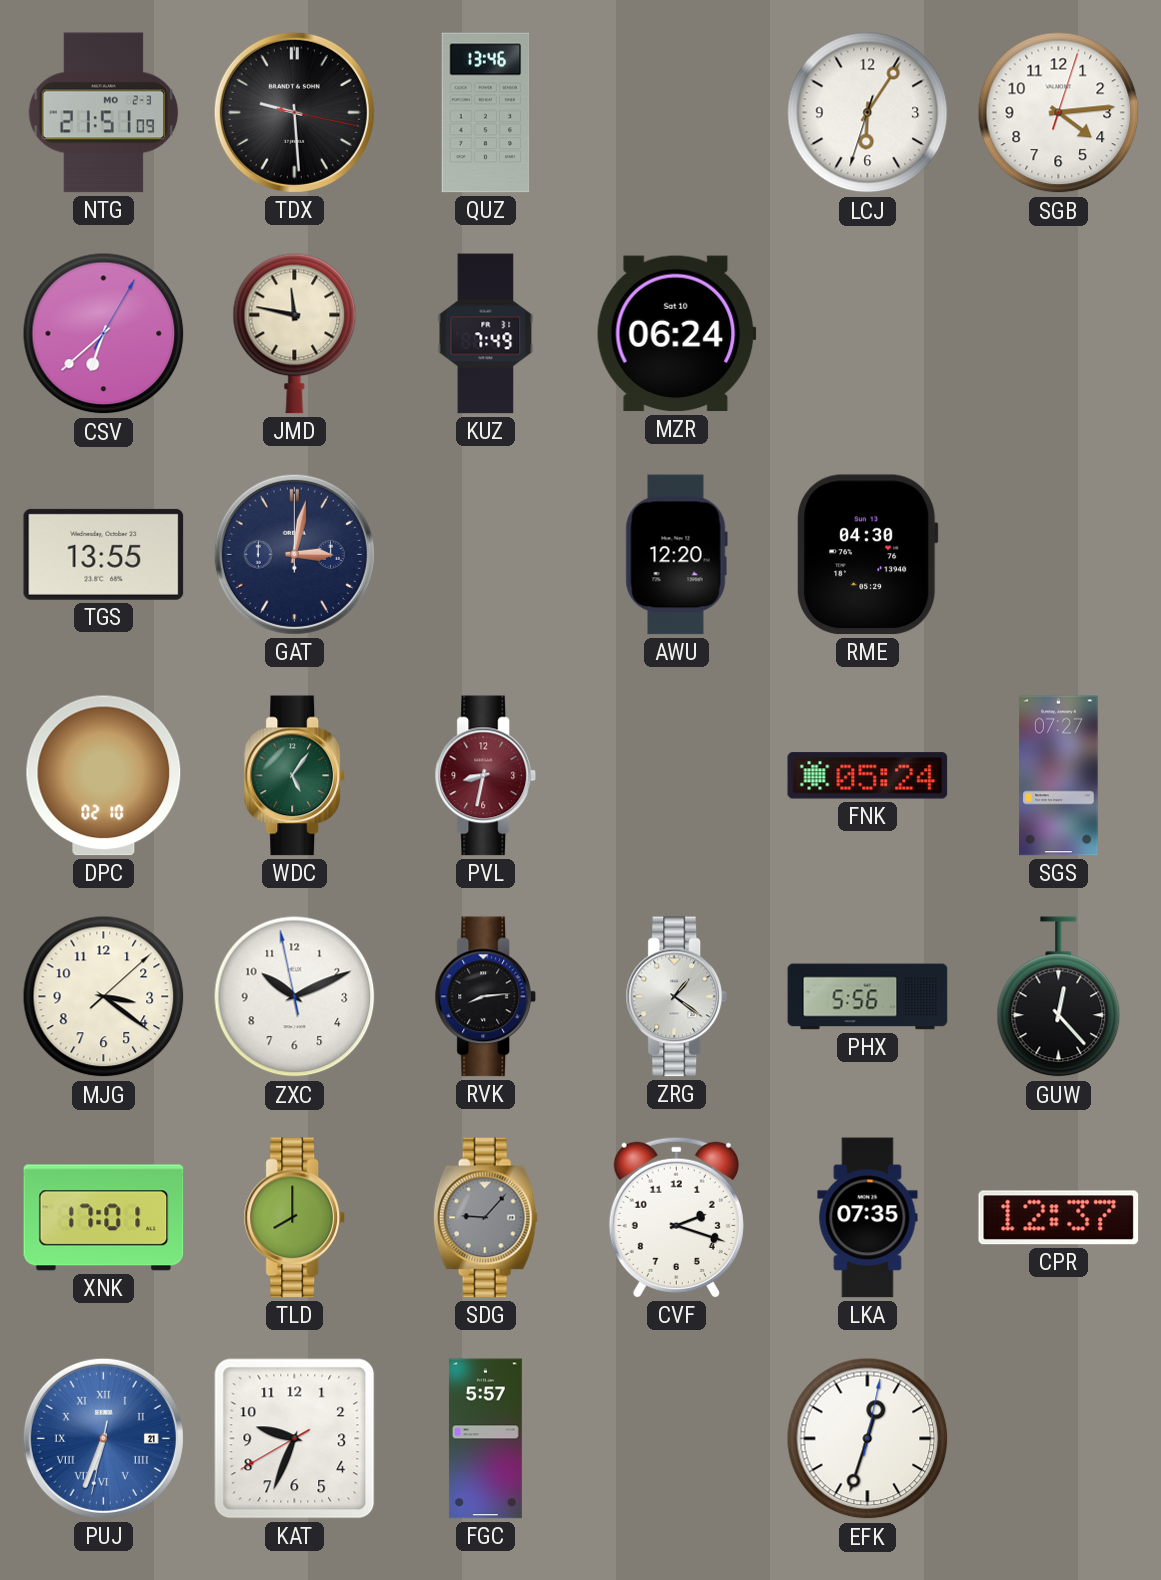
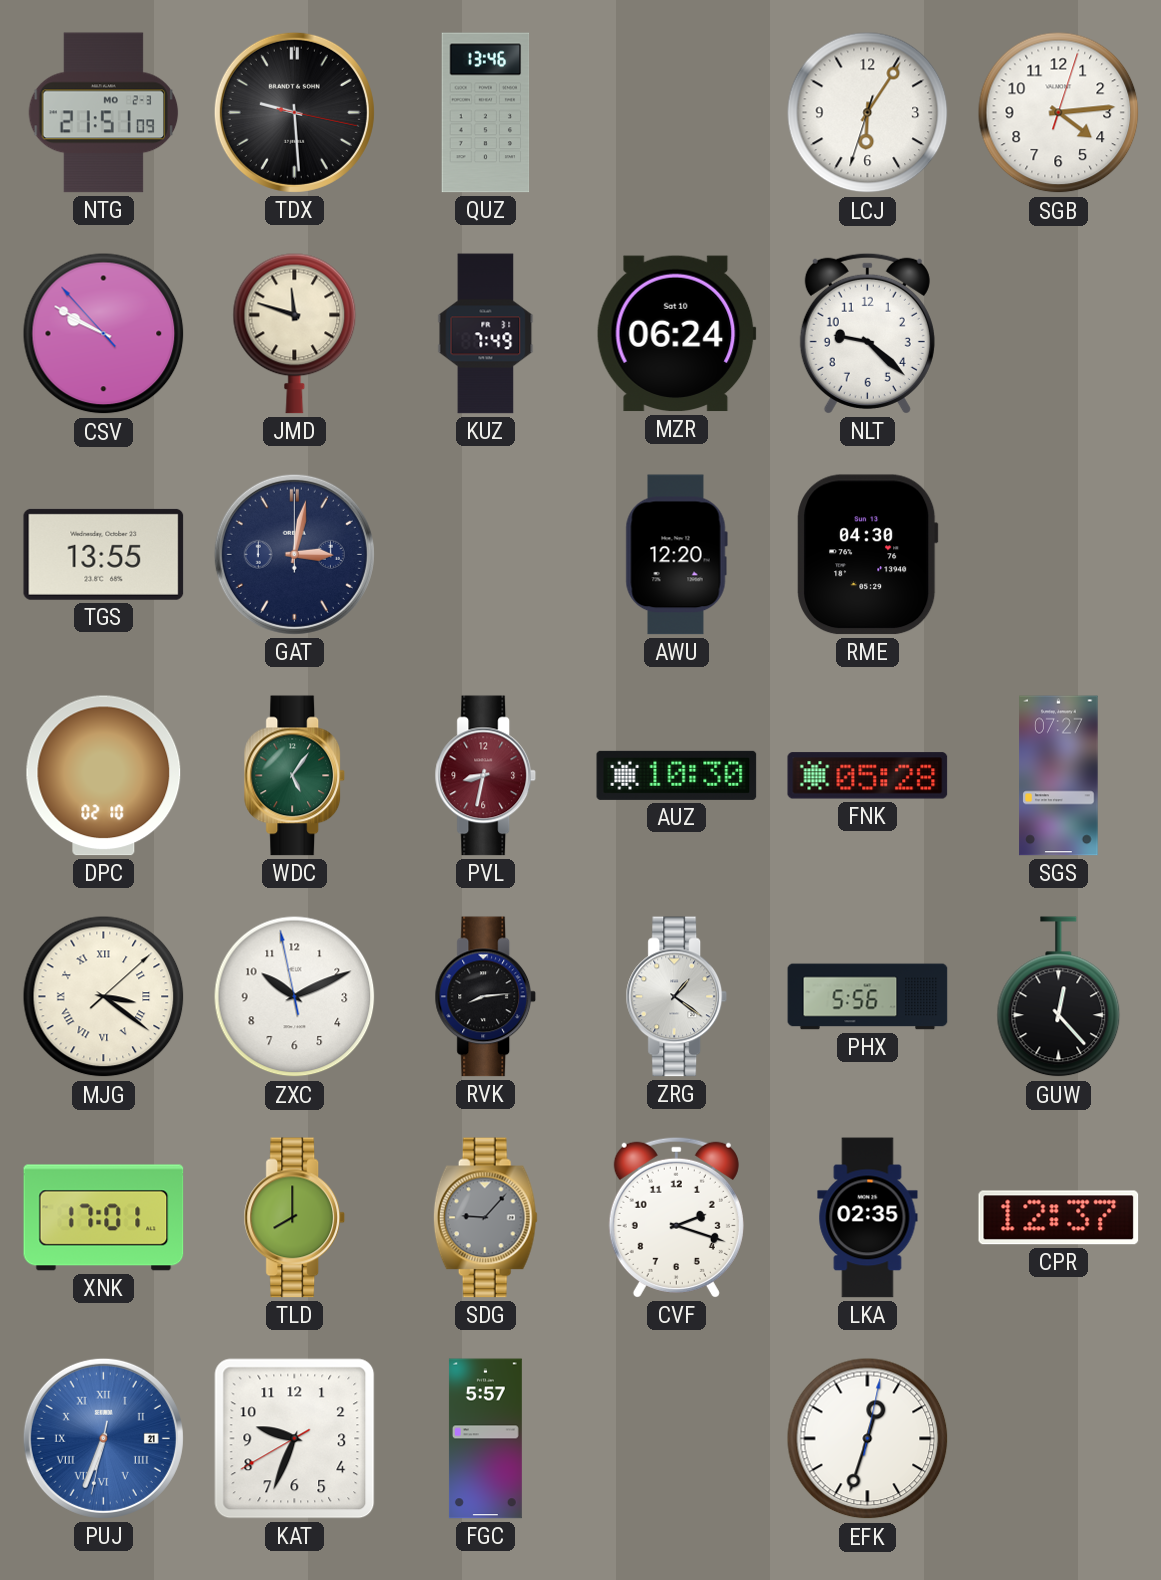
CSV: 6:38 -> 9:49
JMD: 11:47 -> 11:48
NLT: none -> 9:22
AUZ: none -> 10:30
FNK: 05:24 -> 05:28
MJG numerals: Arabic -> Roman
LKA: 07:35 -> 02:35
